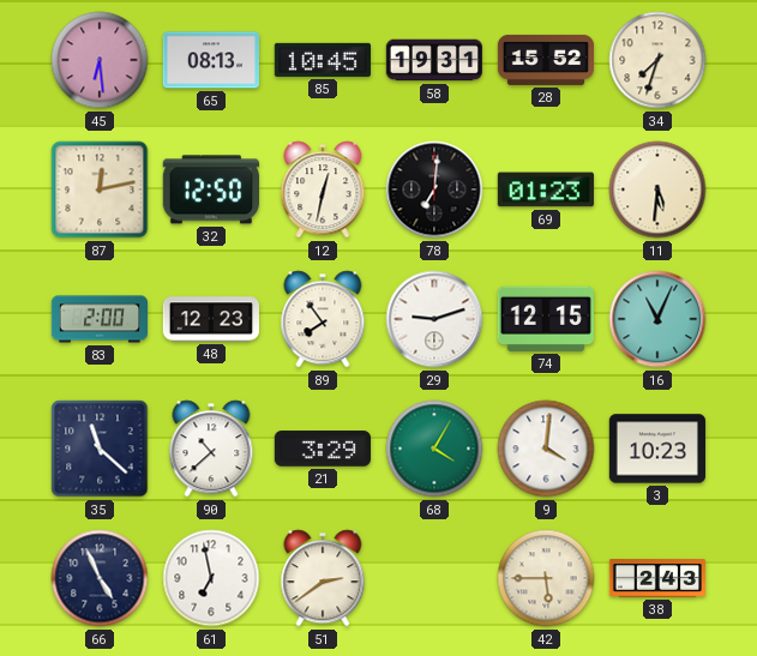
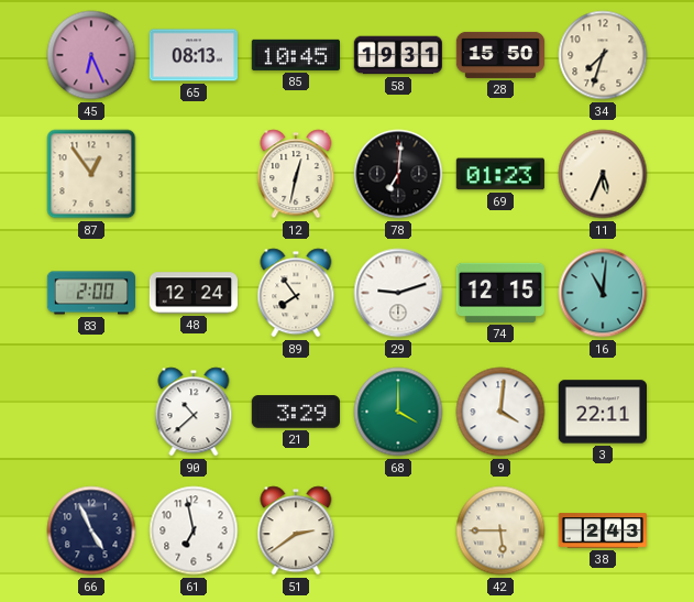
45: 6:29 -> 6:26
28: 15:52 -> 15:50
87: 12:13 -> 12:54
32: 12:50 -> none
11: 5:31 -> 5:34
48: 12:23 -> 12:24
16: 11:04 -> 11:01
35: 11:22 -> none
68: 4:05 -> 4:00
3: 10:23 -> 22:11
